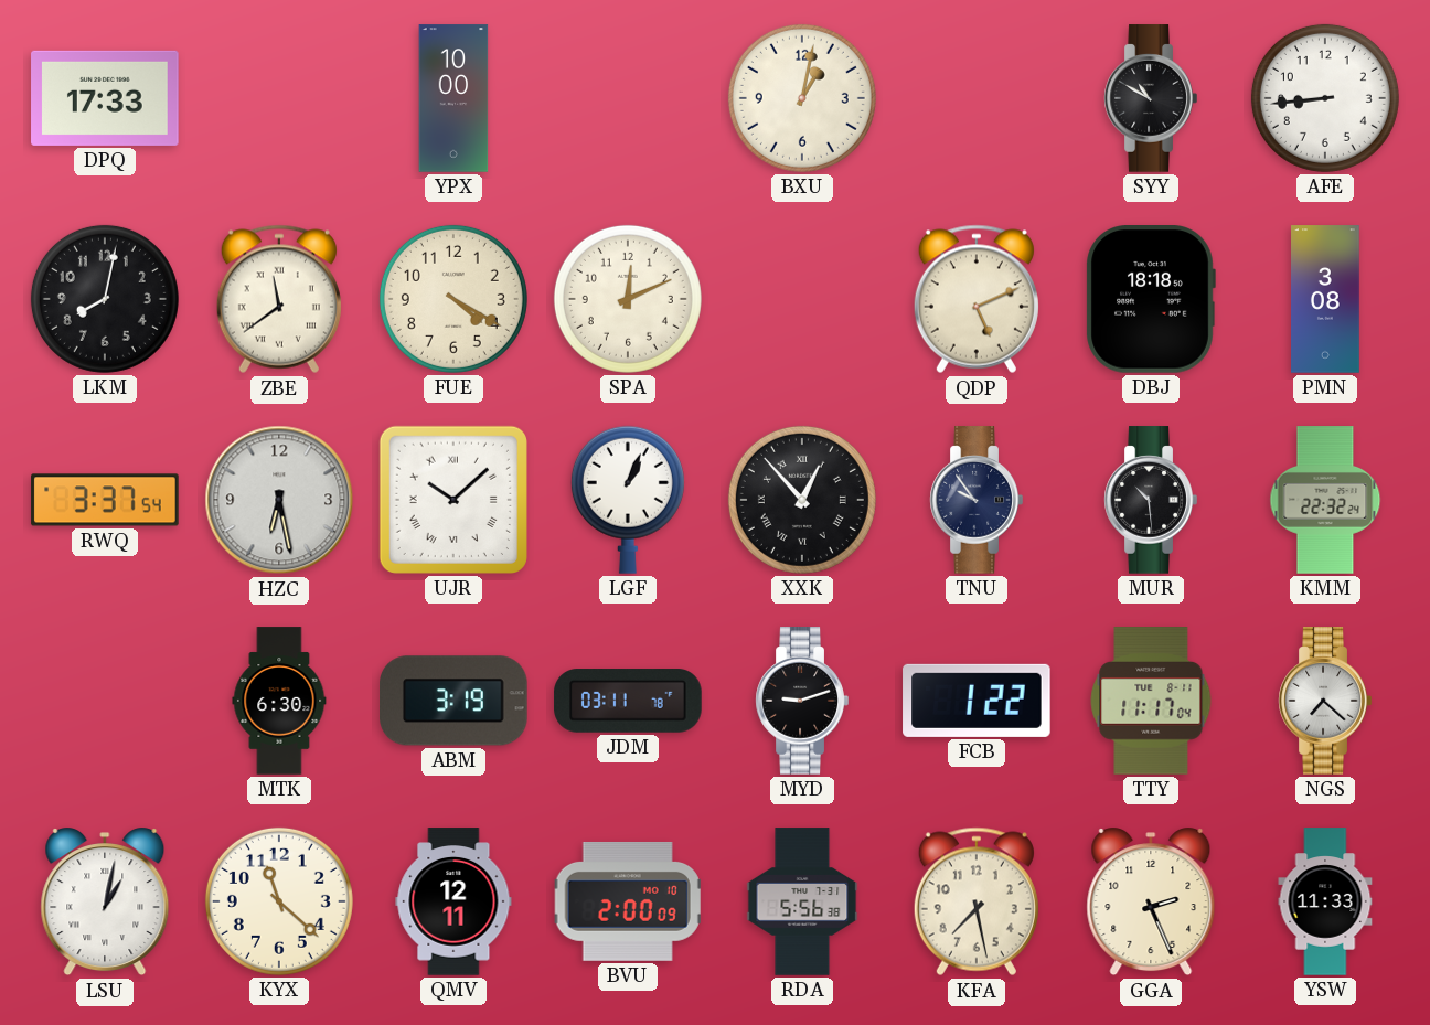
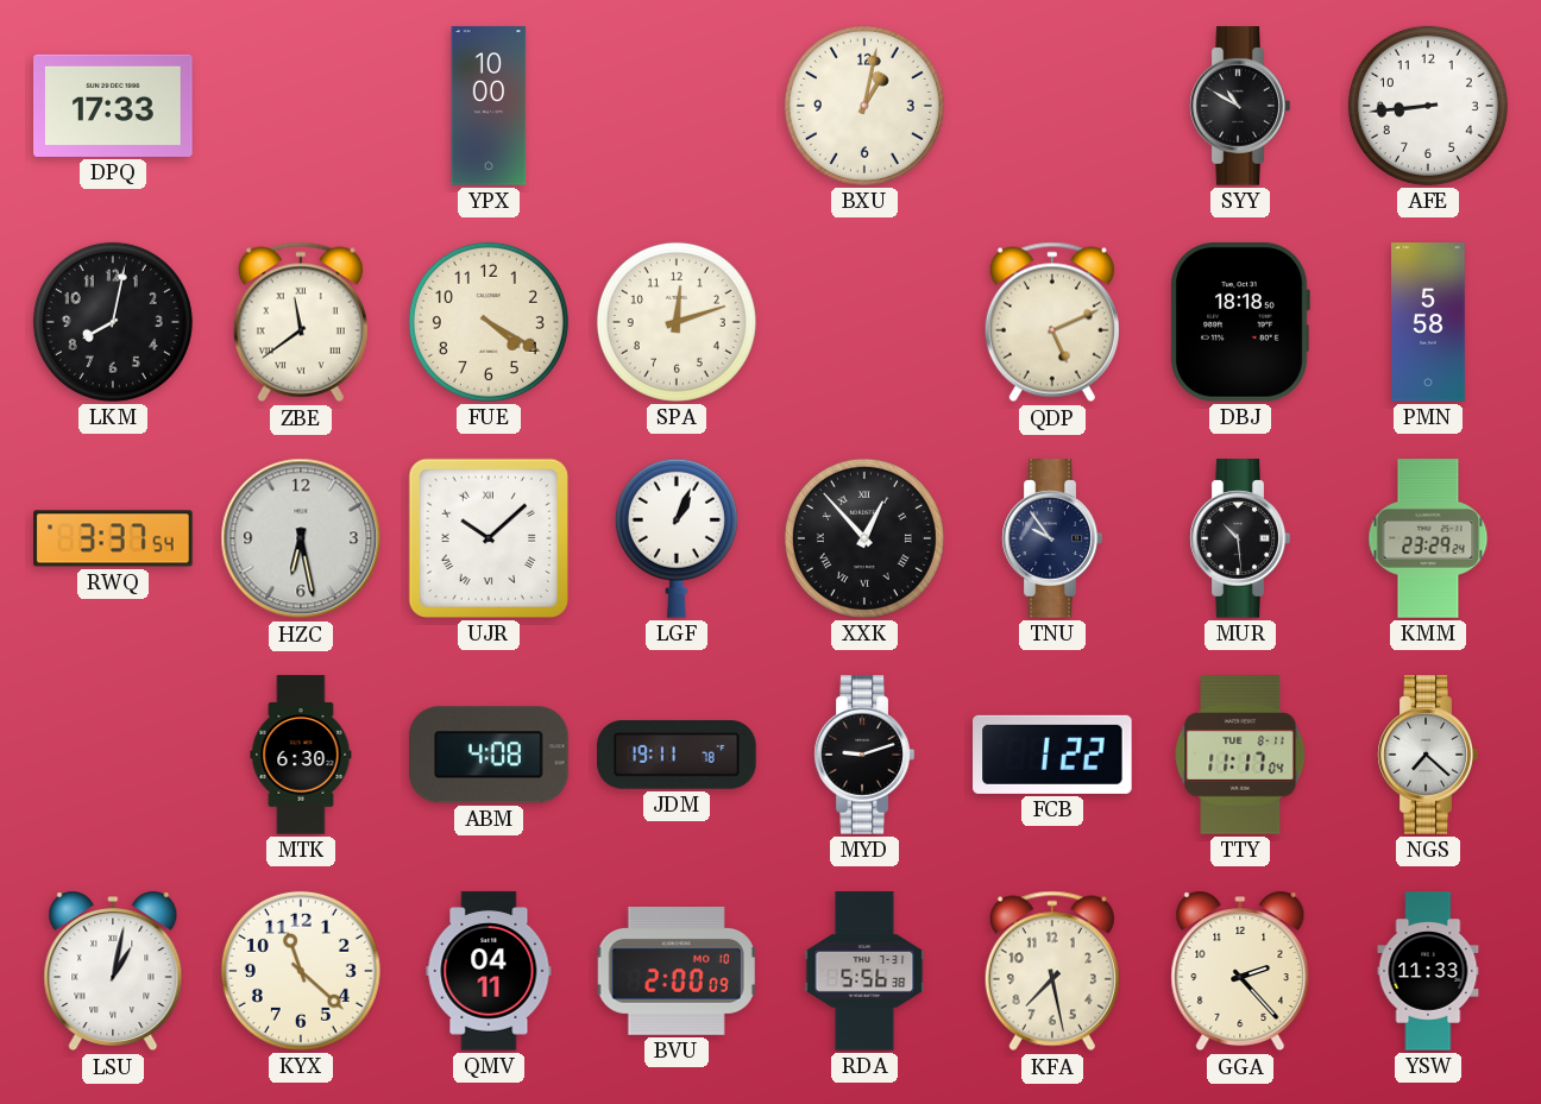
SPA: 12:11 -> 12:12
PMN: 3:08 -> 5:58
KMM: 22:32 -> 23:29
ABM: 3:19 -> 4:08
JDM: 03:11 -> 19:11
QMV: 12:11 -> 04:11
GGA: 2:26 -> 2:23
